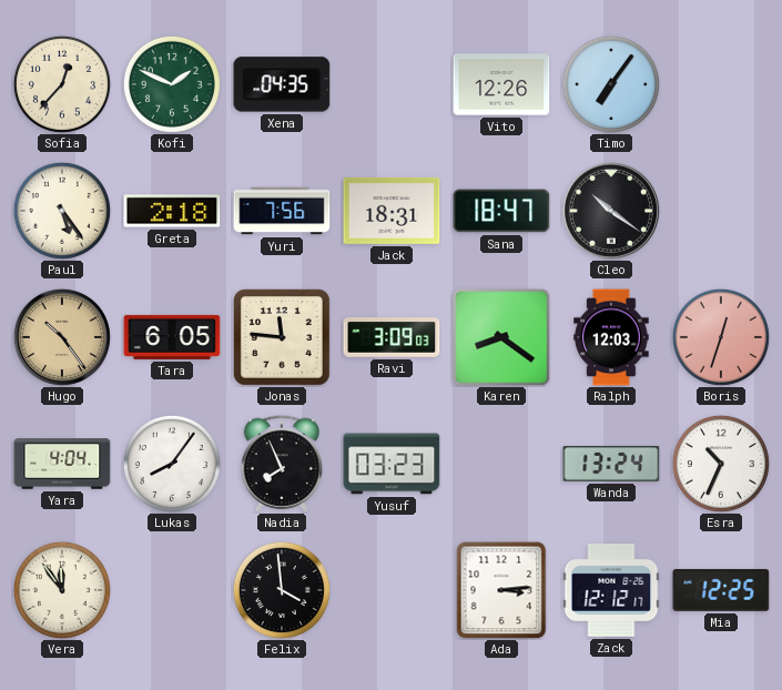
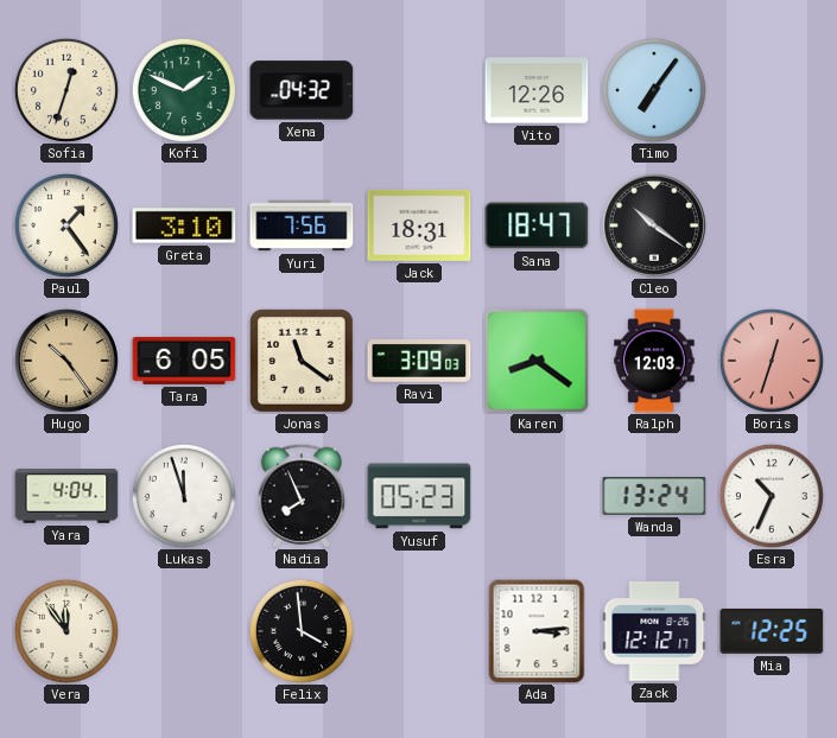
Sofia: 12:37 -> 12:33
Xena: 04:35 -> 04:32
Paul: 5:24 -> 1:24
Greta: 2:18 -> 3:10
Jonas: 11:46 -> 11:21
Lukas: 8:06 -> 11:57
Yusuf: 03:23 -> 05:23
